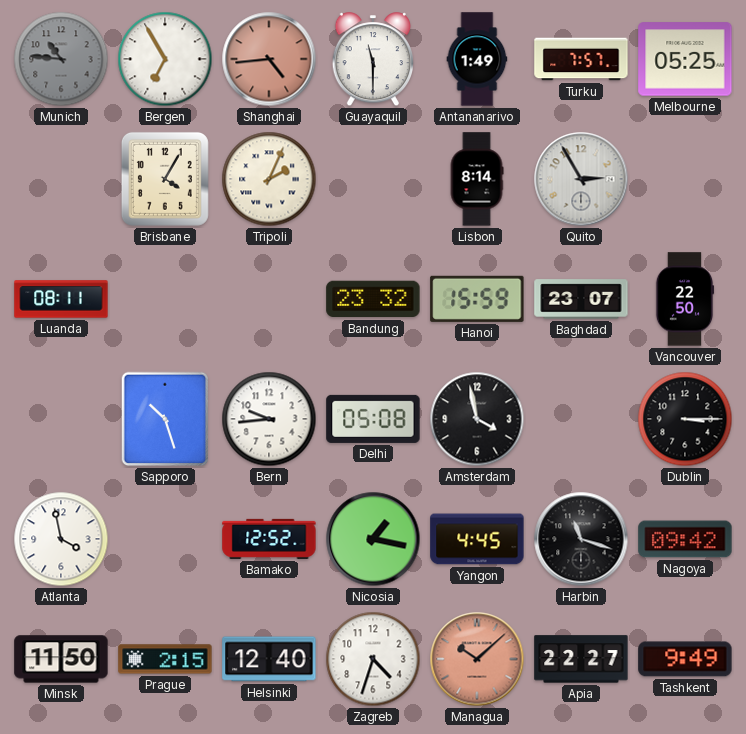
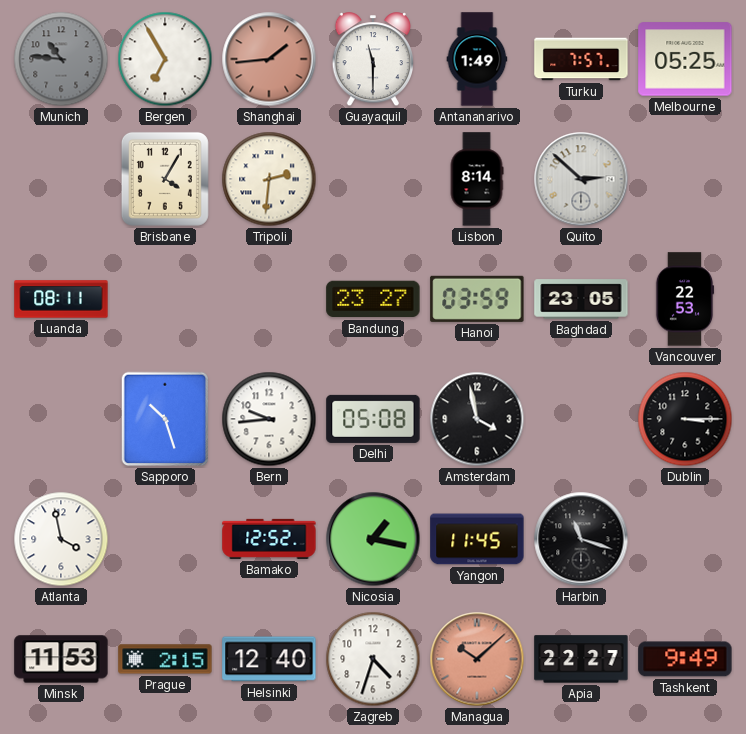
Shanghai: 4:44 -> 1:44
Tripoli: 2:04 -> 2:31
Quito: 2:55 -> 2:52
Bandung: 23:32 -> 23:27
Hanoi: 15:59 -> 03:59
Baghdad: 23:07 -> 23:05
Vancouver: 22:50 -> 22:53
Yangon: 4:45 -> 11:45
Nagoya: 09:42 -> none
Minsk: 11:50 -> 11:53
